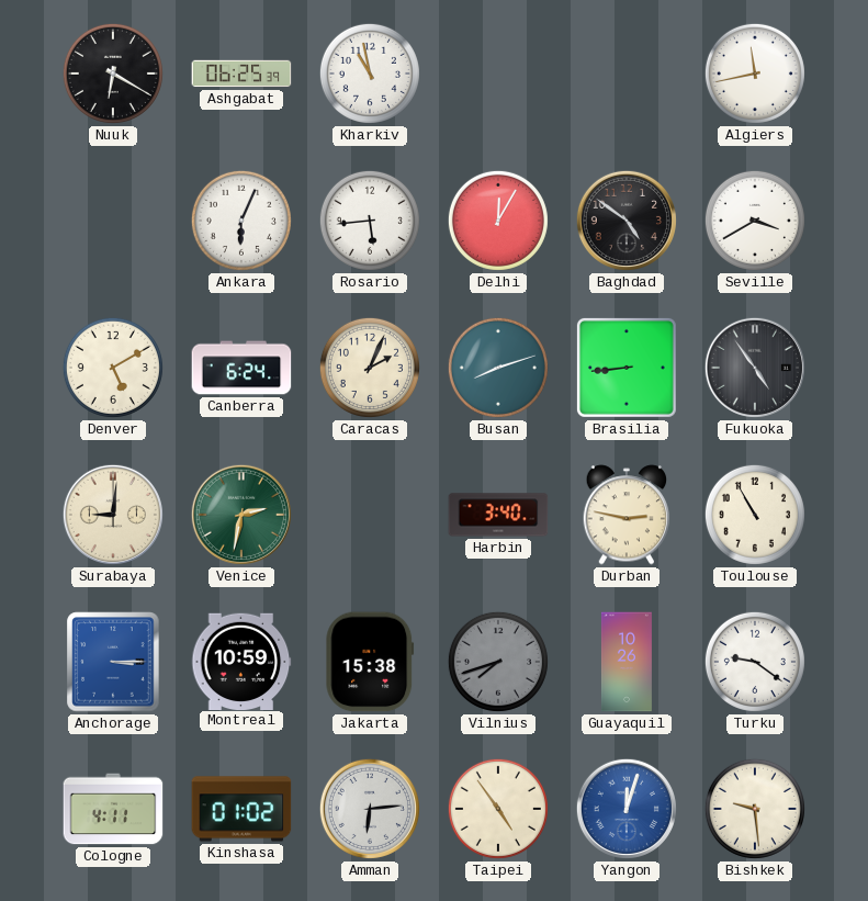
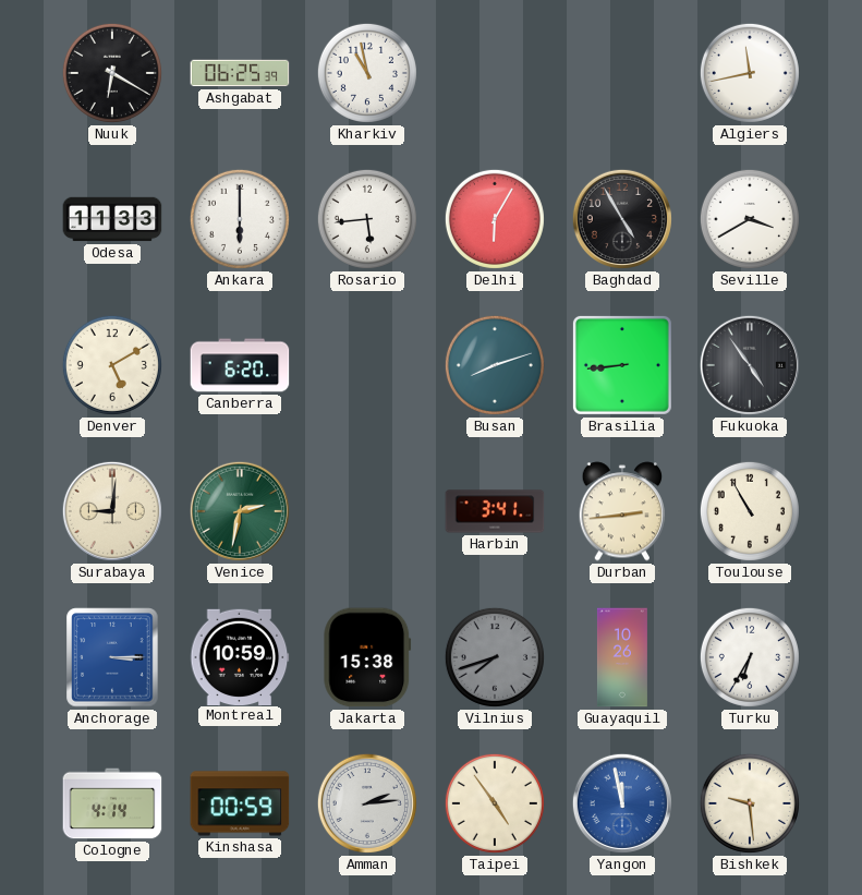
Odesa: none -> 11:33
Ankara: 6:04 -> 6:00
Delhi: 12:05 -> 6:05
Baghdad: 4:51 -> 4:55
Canberra: 6:24 -> 6:20
Caracas: 2:04 -> none
Harbin: 3:40 -> 3:41
Durban: 2:47 -> 2:44
Turku: 9:21 -> 6:35
Cologne: 4:11 -> 4:14
Kinshasa: 01:02 -> 00:59
Amman: 6:14 -> 2:14
Yangon: 12:03 -> 11:58
